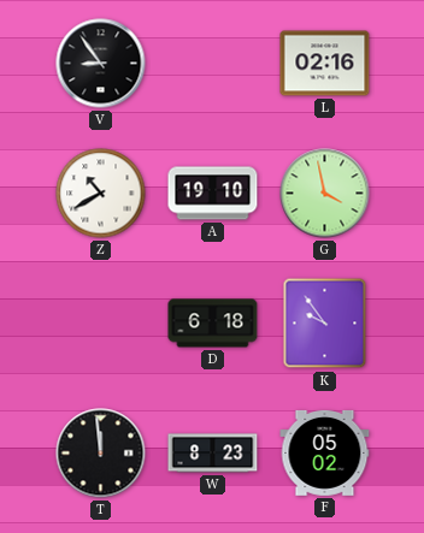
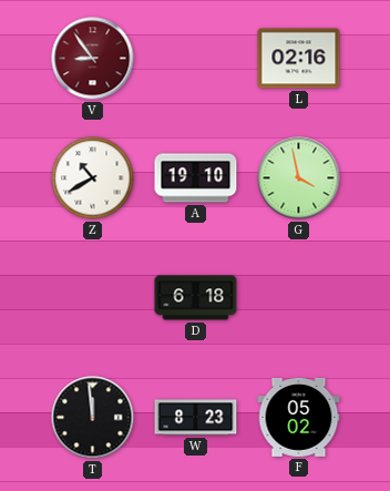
V dial: black -> burgundy
K: 9:54 -> none
